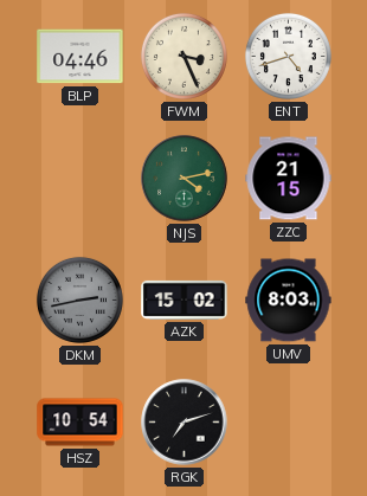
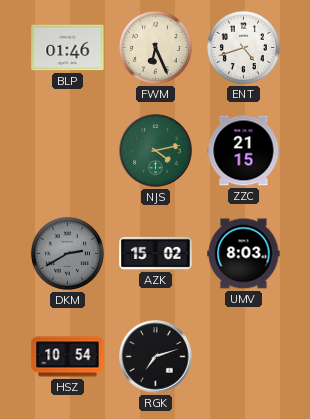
BLP: 04:46 -> 01:46
FWM: 3:26 -> 6:26
DKM: 2:43 -> 2:40
